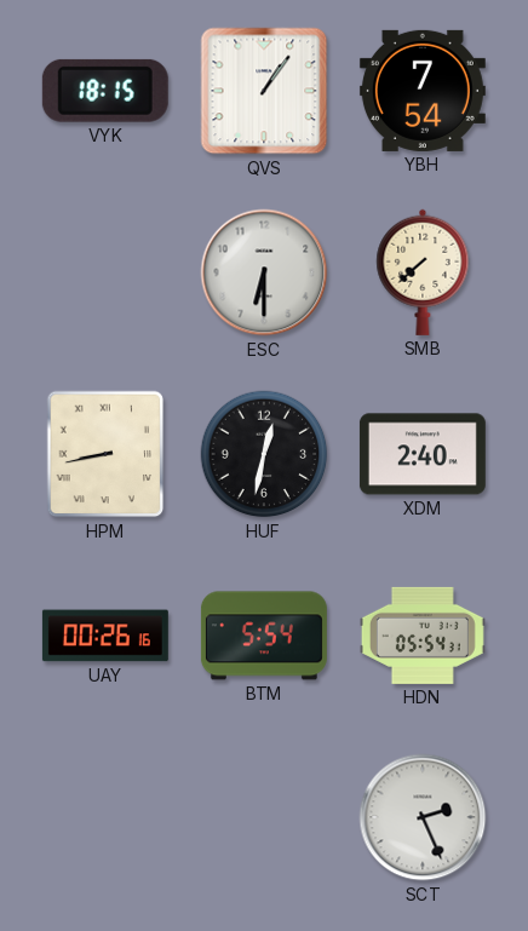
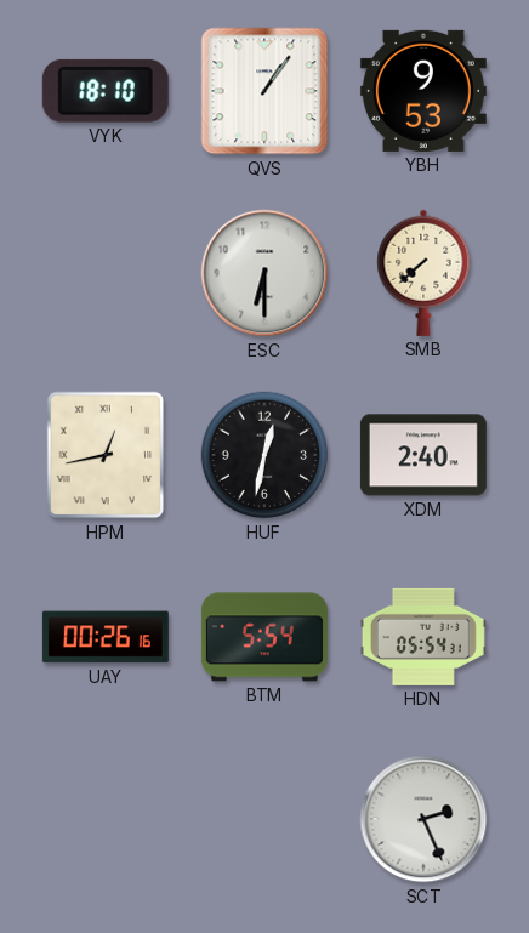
VYK: 18:15 -> 18:10
YBH: 7:54 -> 9:53
HPM: 8:43 -> 12:43
